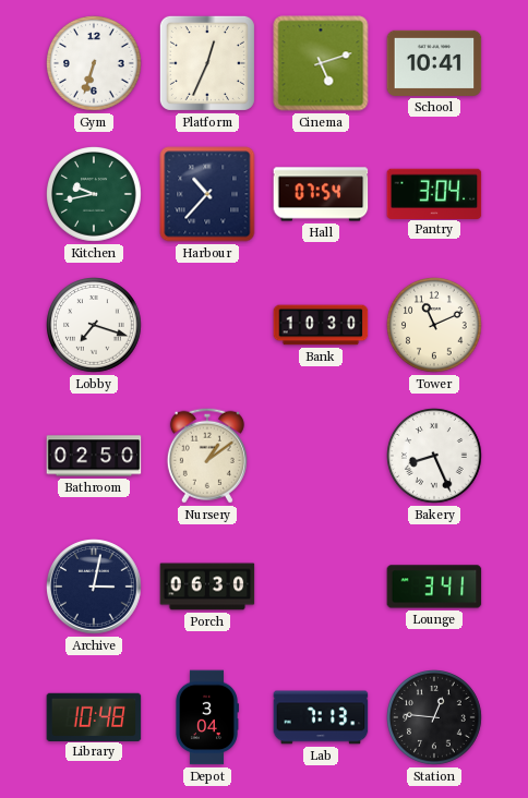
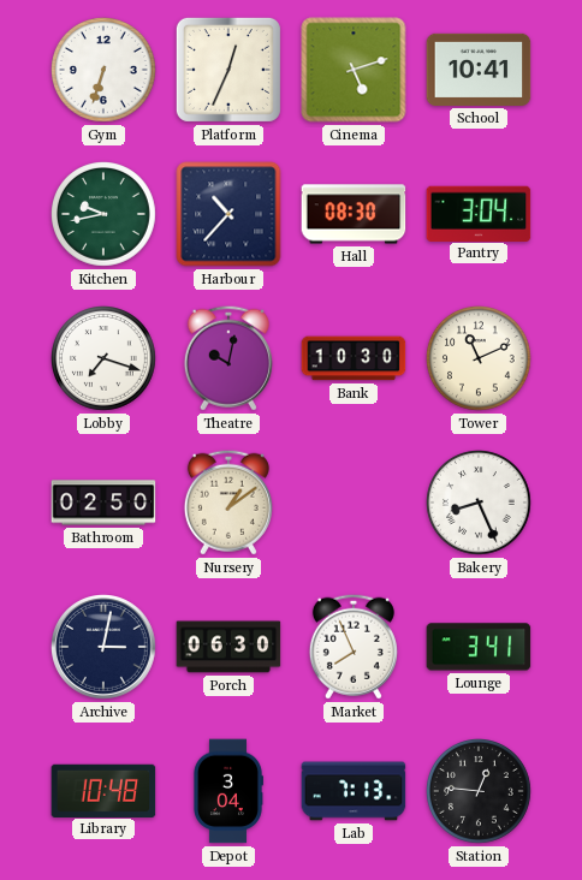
Hall: 07:54 -> 08:30
Theatre: none -> 10:02
Market: none -> 7:56
